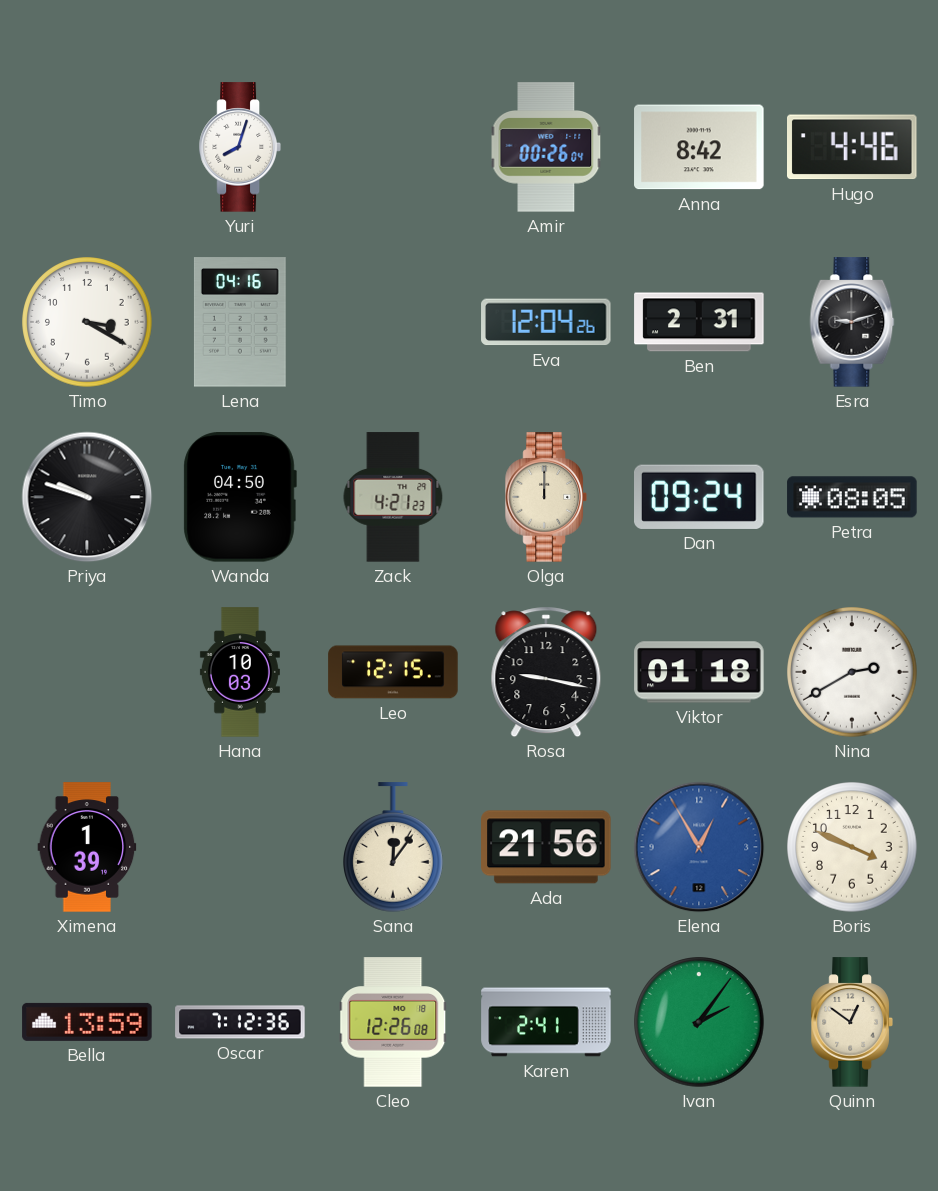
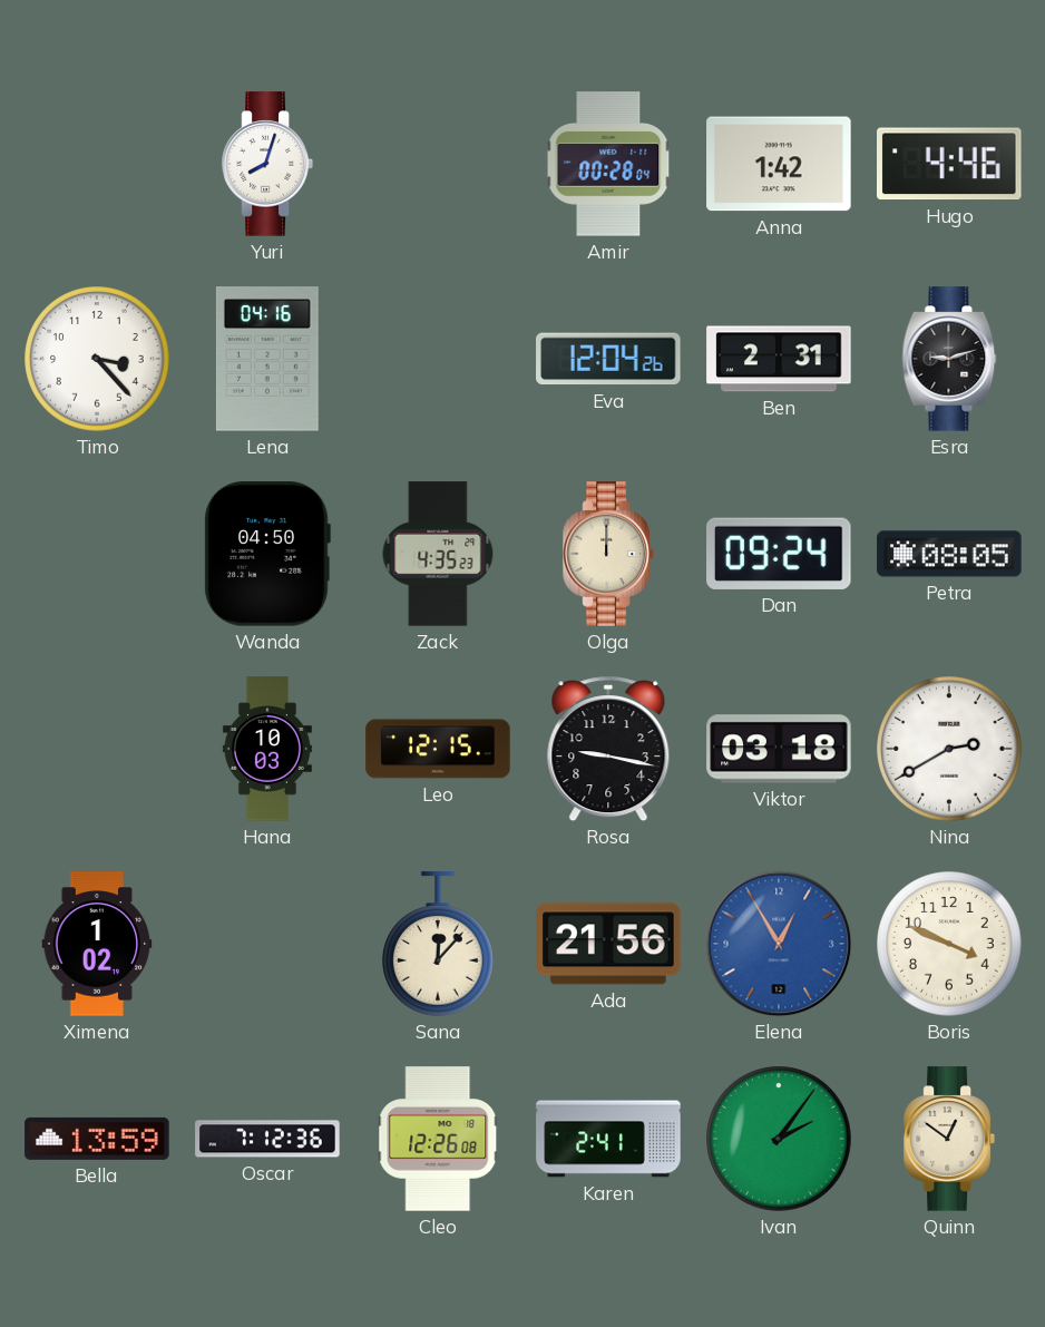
Amir: 00:26 -> 00:28
Anna: 8:42 -> 1:42
Timo: 3:20 -> 3:23
Priya: 9:48 -> none
Zack: 4:21 -> 4:35
Viktor: 01:18 -> 03:18
Ximena: 1:39 -> 1:02
Sana: 12:06 -> 12:07
